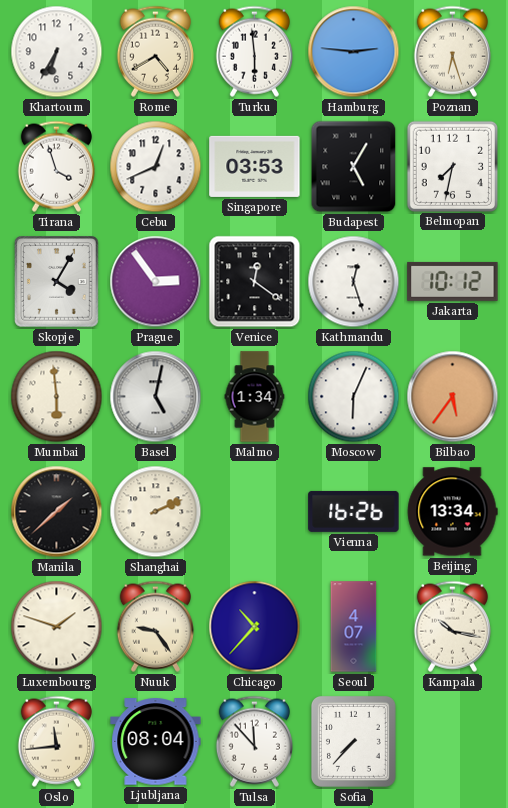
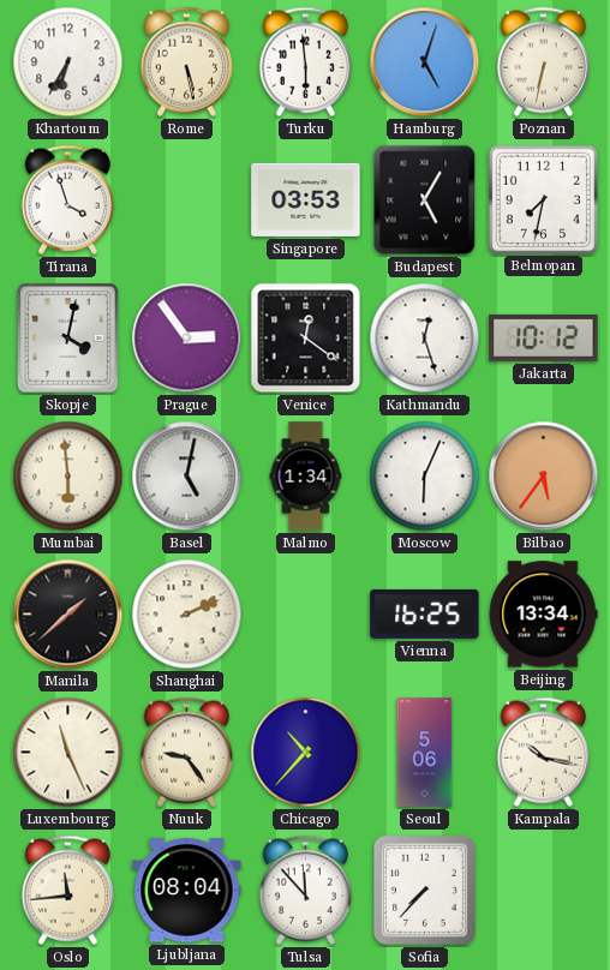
Rome: 4:40 -> 5:28
Hamburg: 2:46 -> 5:03
Poznan: 6:27 -> 6:32
Cebu: 12:41 -> none
Skopje: 4:05 -> 4:02
Vienna: 16:26 -> 16:25
Luxembourg: 1:48 -> 11:26
Seoul: 4:07 -> 5:06
